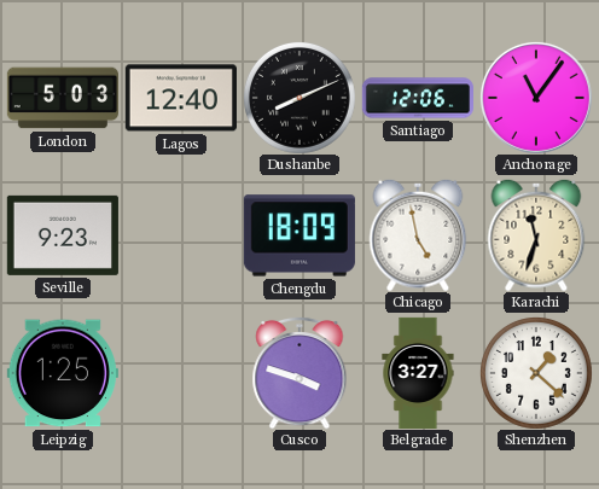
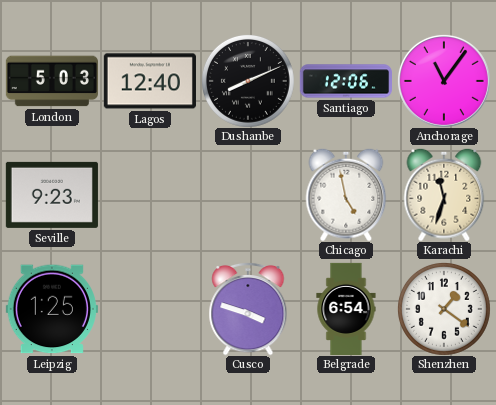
Chengdu: 18:09 -> none
Belgrade: 3:27 -> 6:54
Shenzhen: 1:22 -> 1:21
